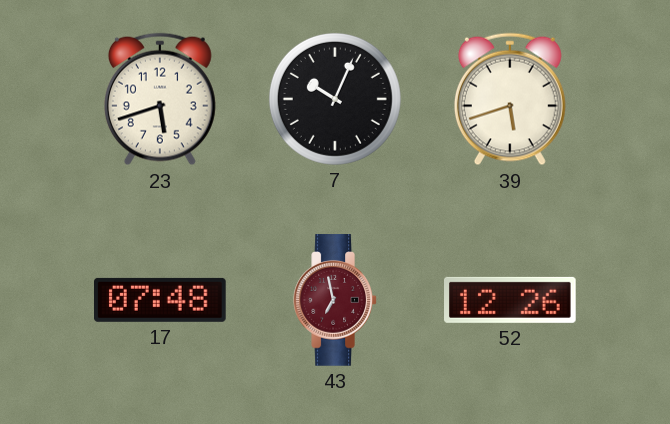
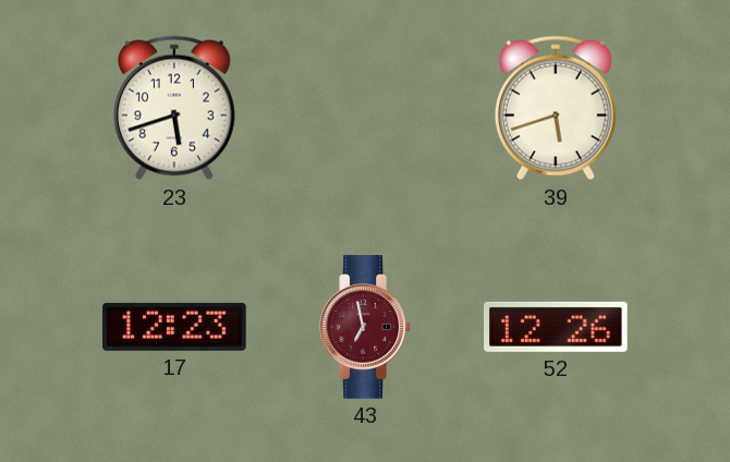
7: 10:04 -> none
17: 07:48 -> 12:23
